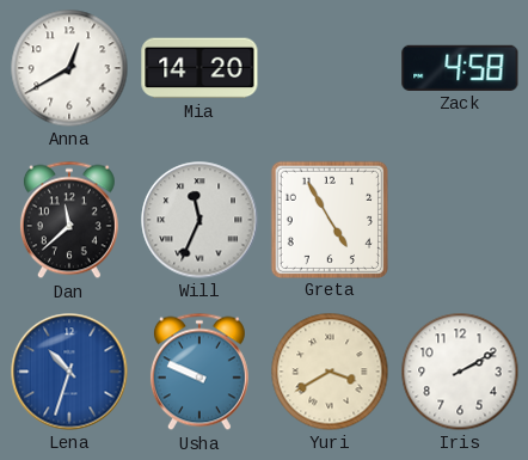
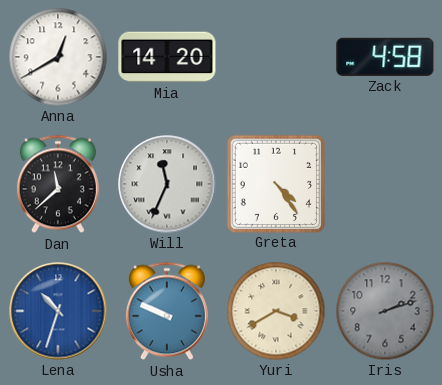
Greta: 4:55 -> 4:24
Iris: 2:10 -> 2:12
Iris dial: white -> grey
